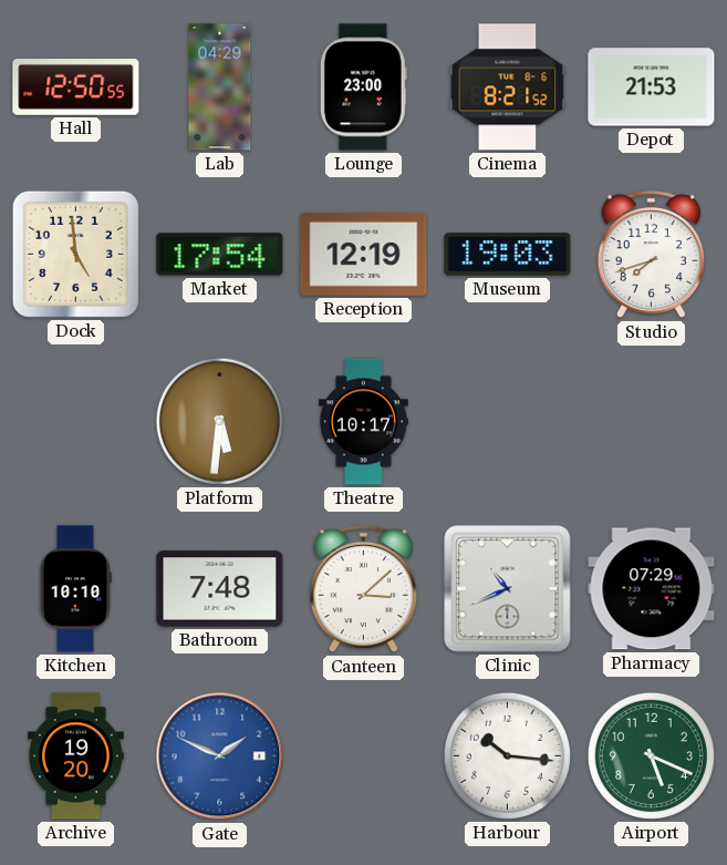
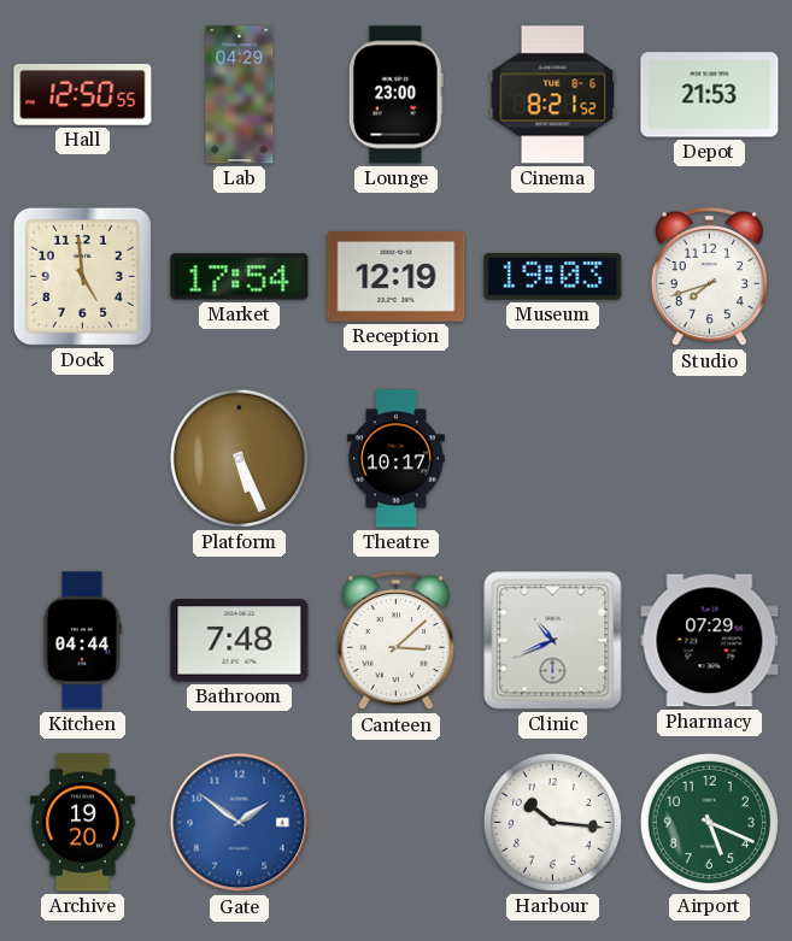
Platform: 5:31 -> 5:26
Kitchen: 10:10 -> 04:44
Gate: 1:49 -> 1:51
